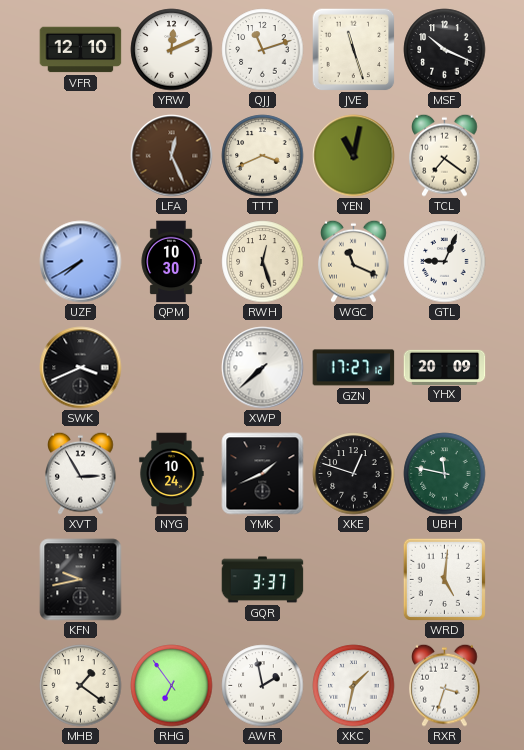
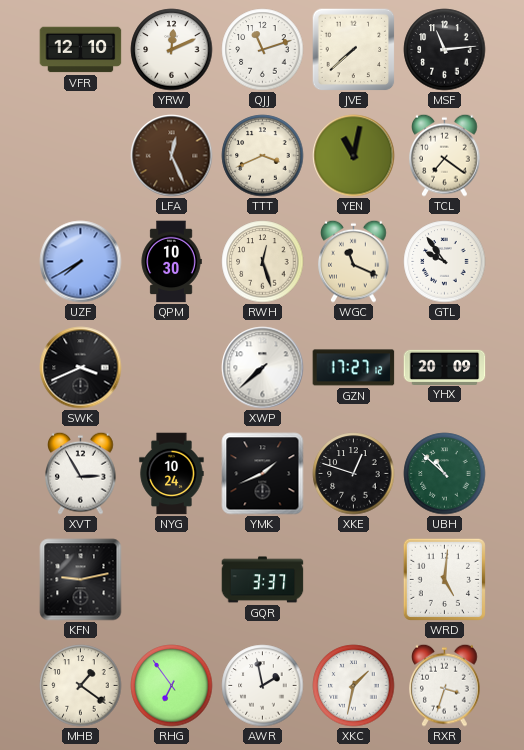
JVE: 11:27 -> 7:38
MSF: 10:19 -> 11:14
GTL: 9:04 -> 9:54
UBH: 11:47 -> 10:52
KFN: 9:43 -> 9:13
